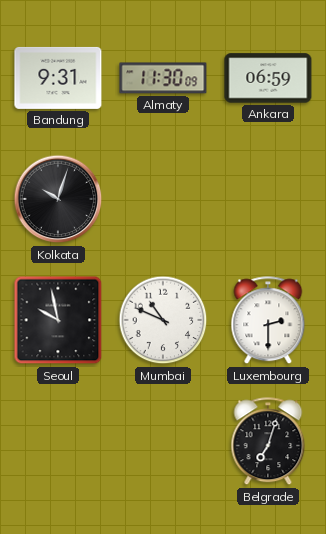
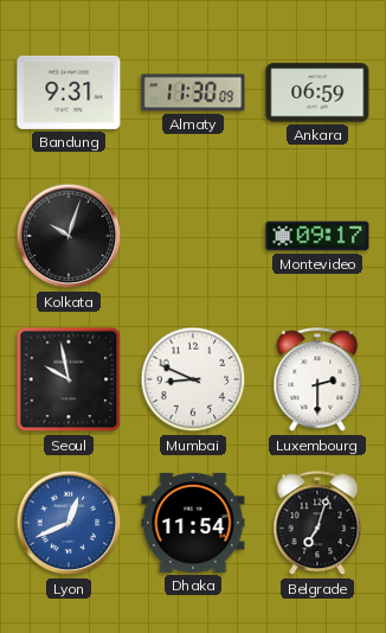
Montevideo: none -> 09:17
Mumbai: 10:49 -> 8:49
Lyon: none -> 12:41
Dhaka: none -> 11:54
